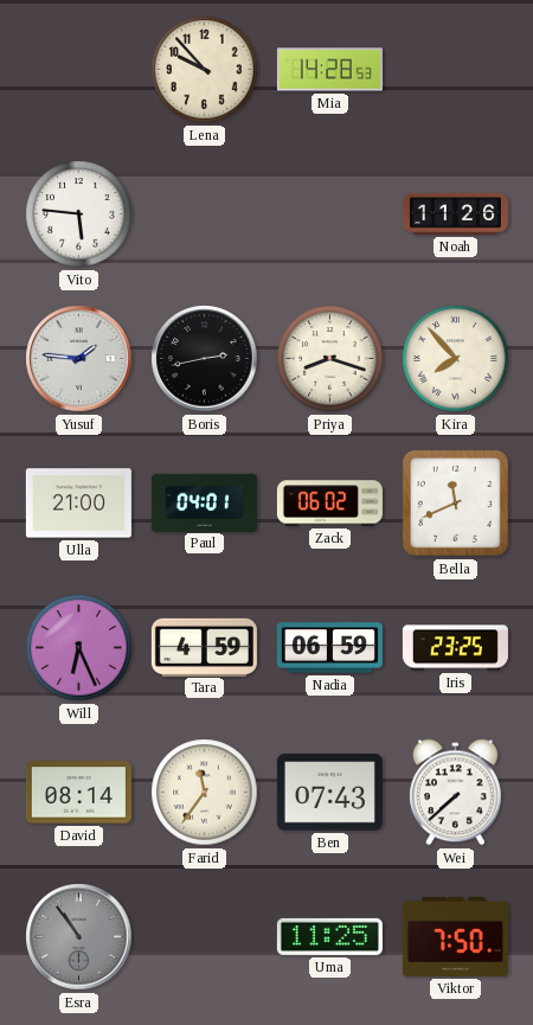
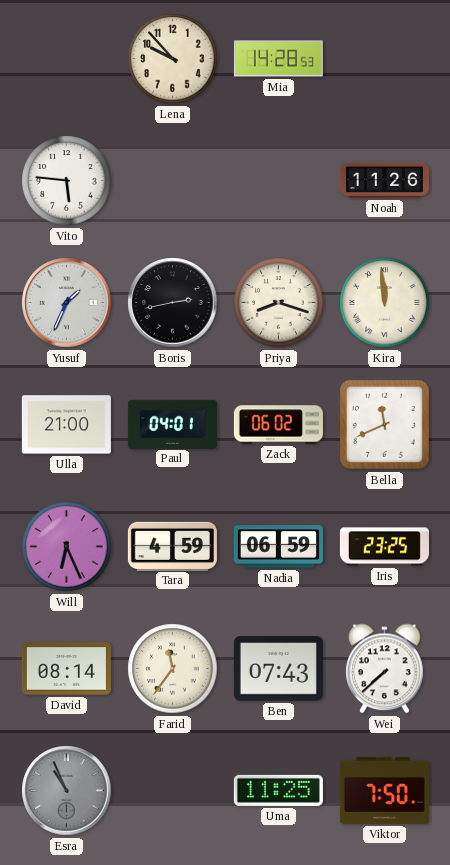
Yusuf: 1:46 -> 1:34
Kira: 7:53 -> 11:59
Esra: 10:54 -> 10:56
